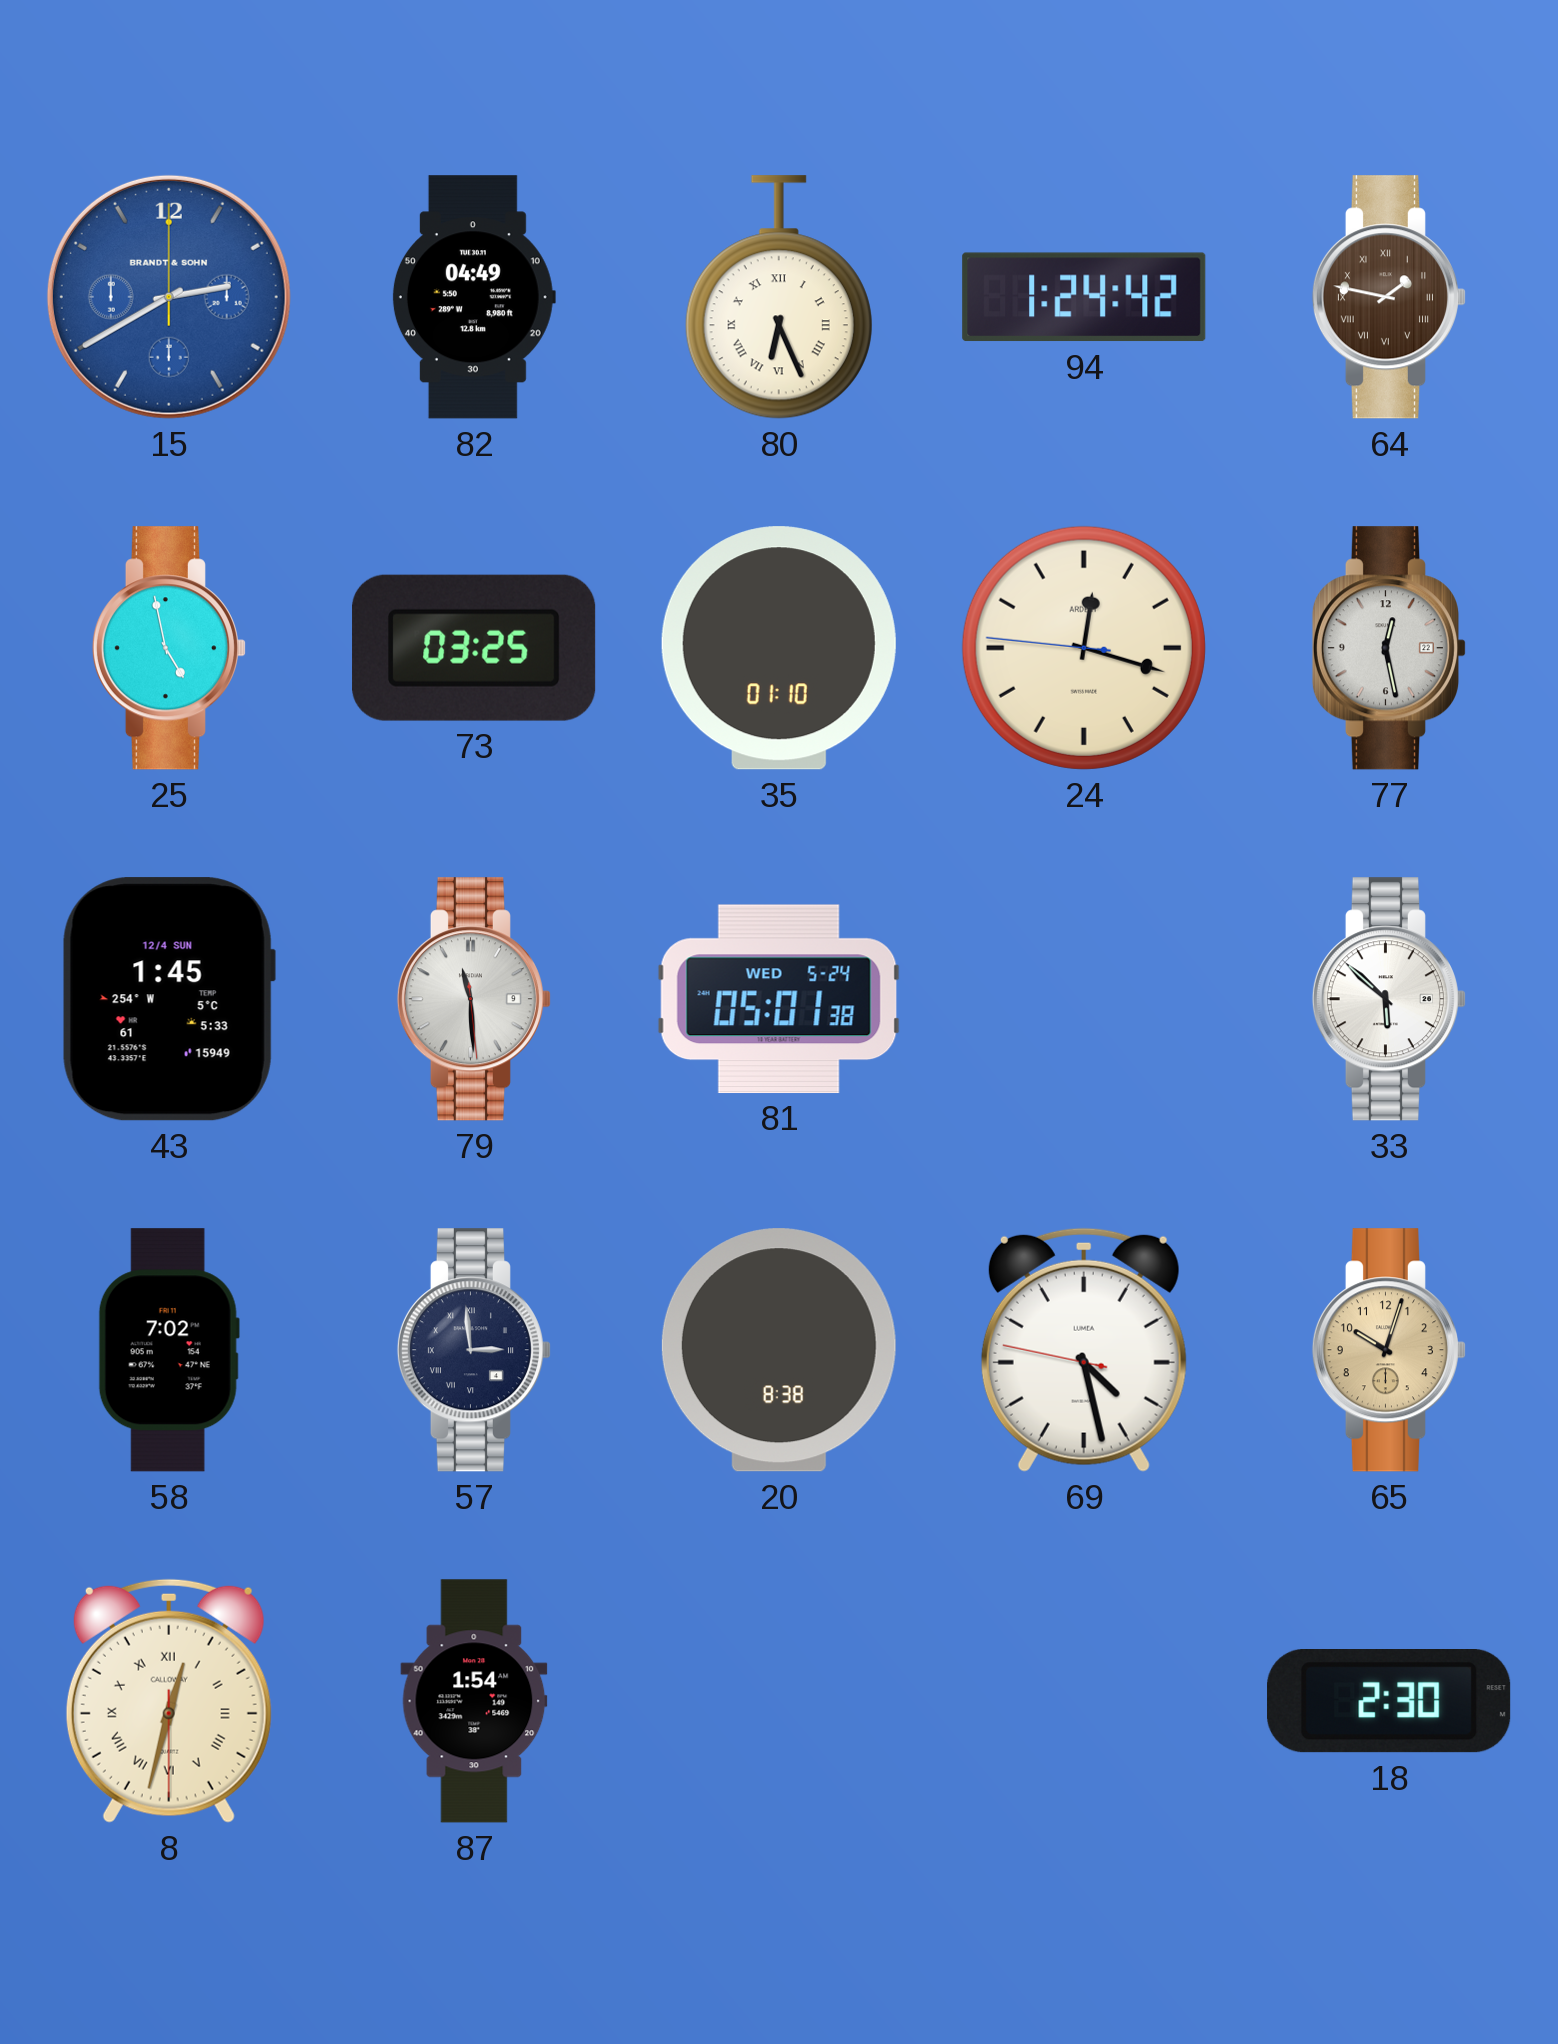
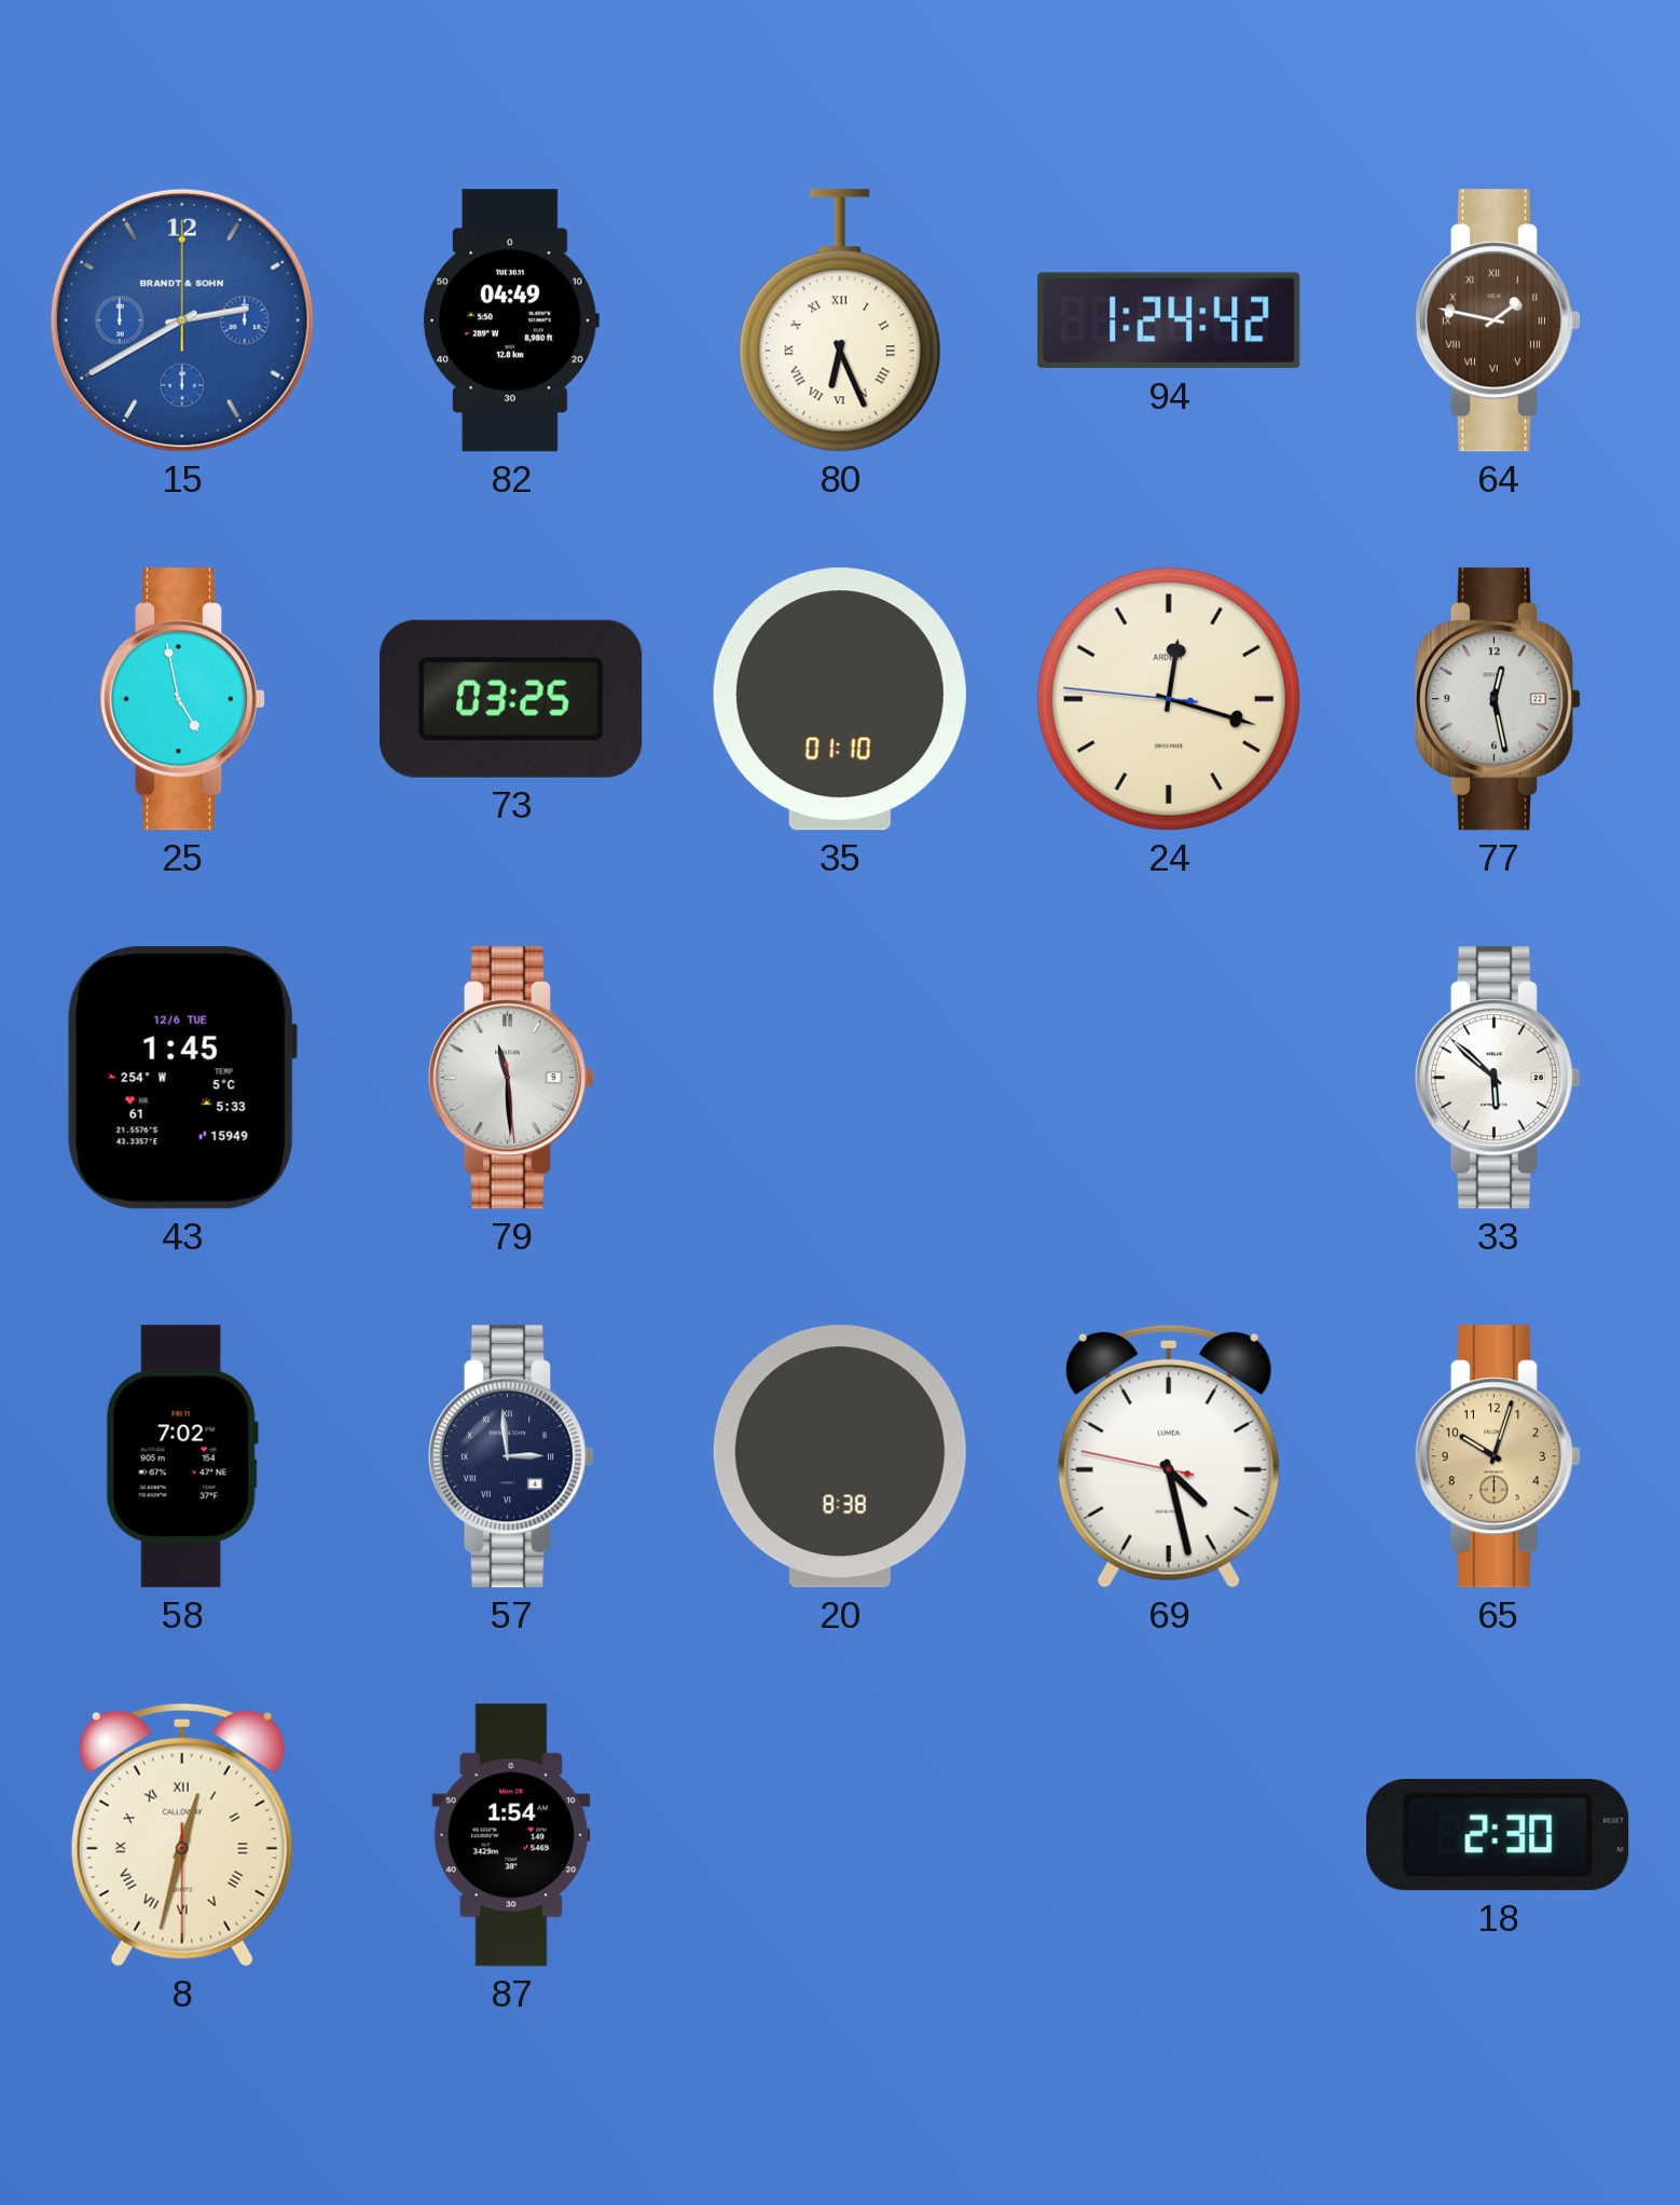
43 date: 12/4 SUN -> 12/6 TUE
81: 05:01 -> none
